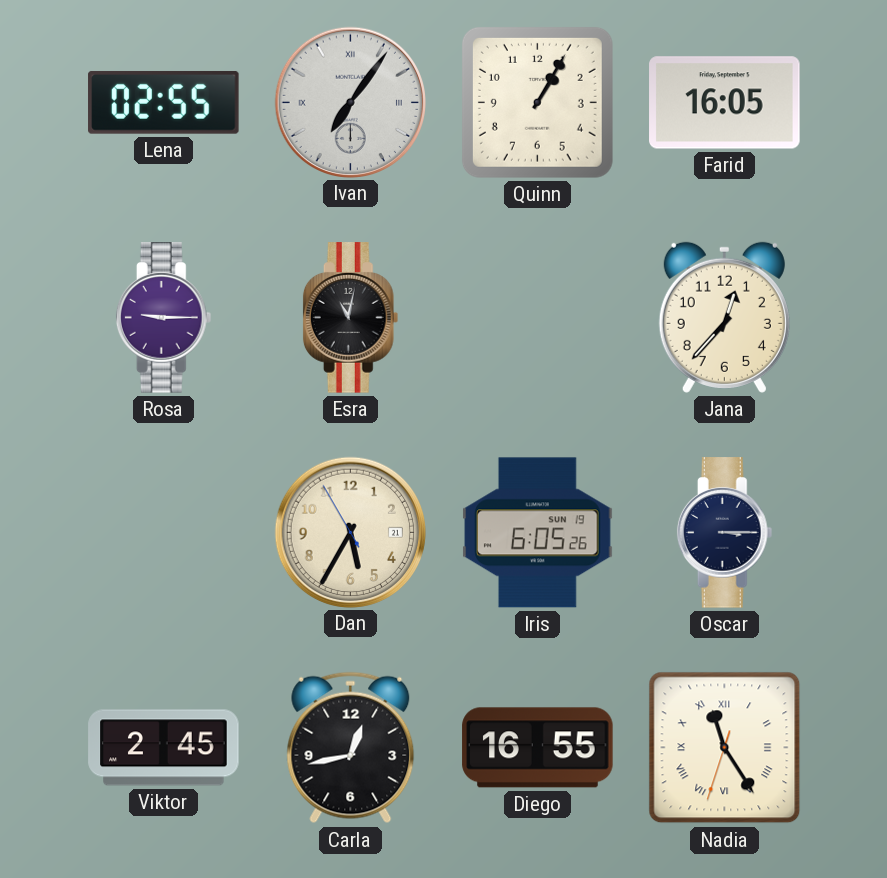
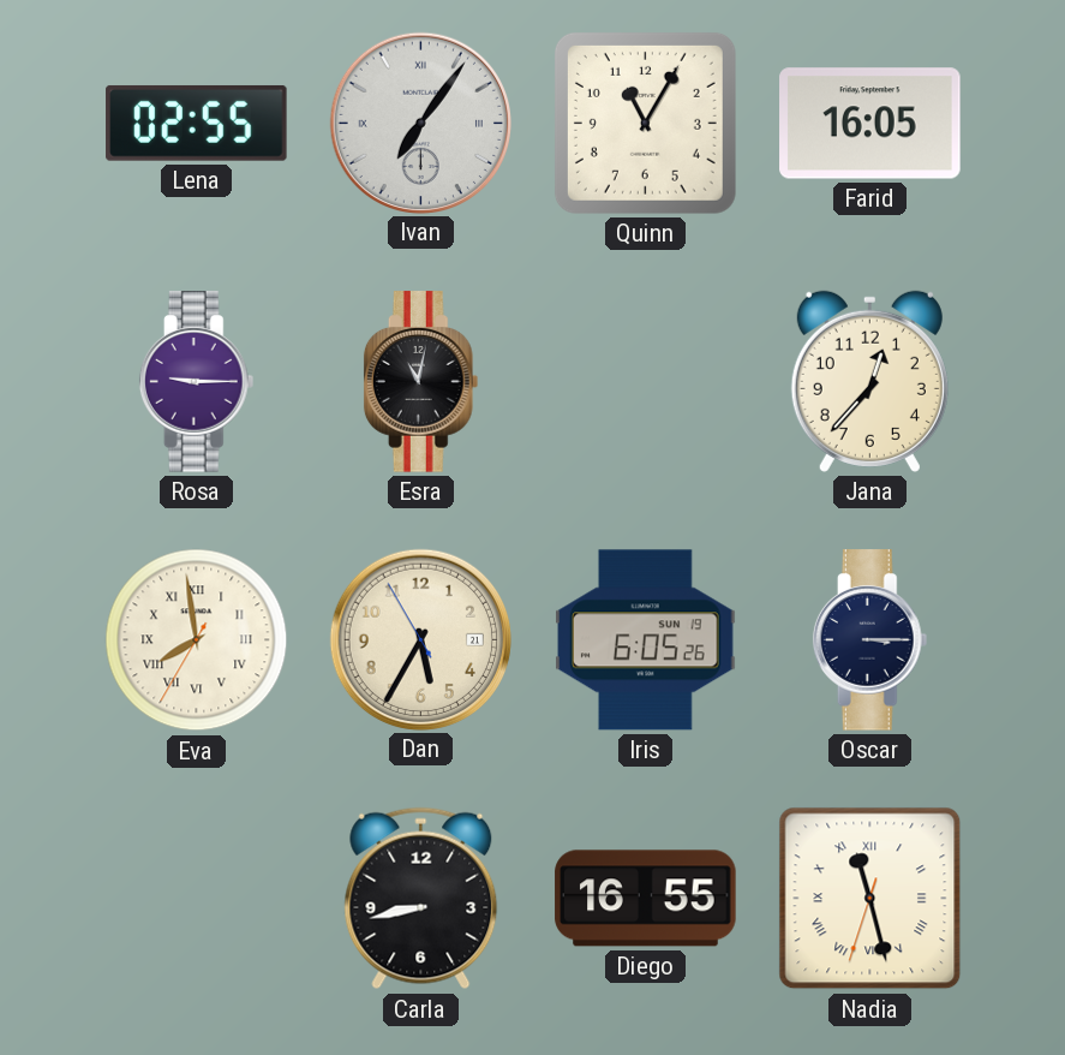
Quinn: 1:05 -> 11:05
Eva: none -> 7:58
Viktor: 2:45 -> none
Carla: 12:43 -> 8:43
Nadia: 11:24 -> 11:27
